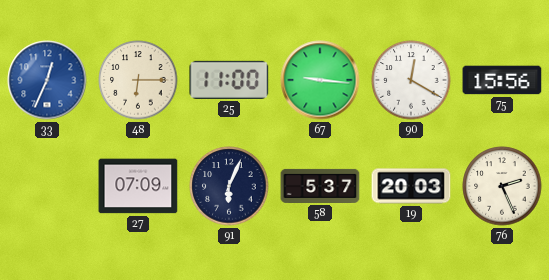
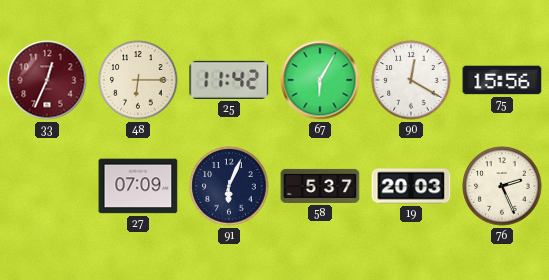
33 dial: blue -> burgundy
25: 11:00 -> 11:42
67: 9:16 -> 6:05
